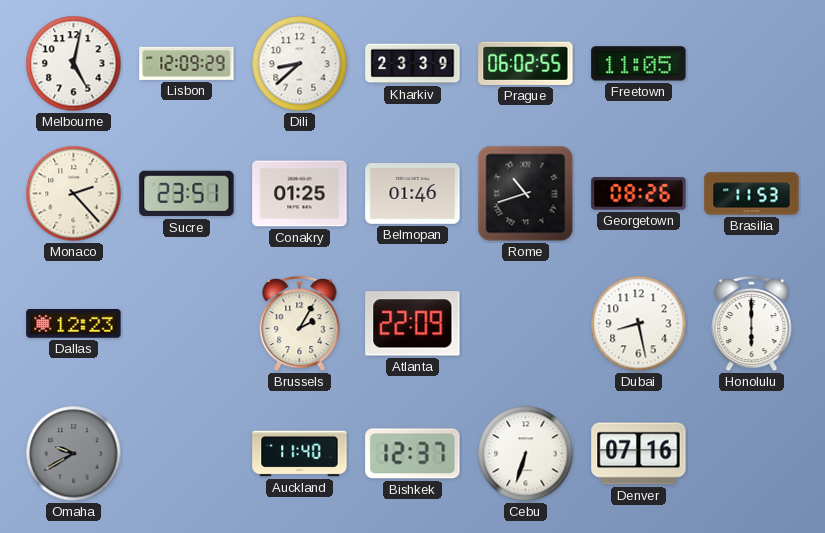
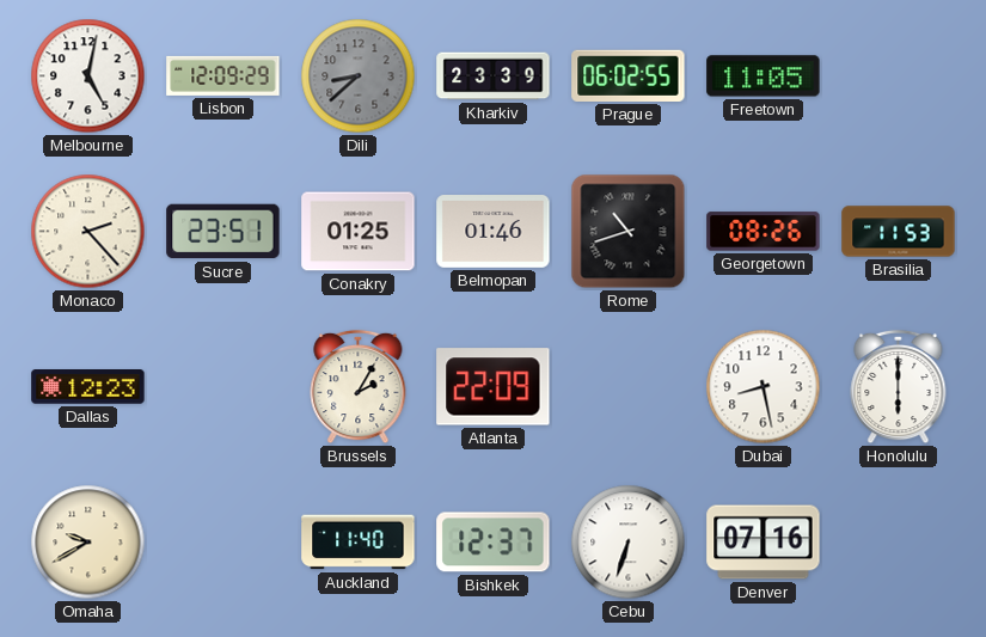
Dili dial: white -> grey
Omaha dial: grey -> cream
